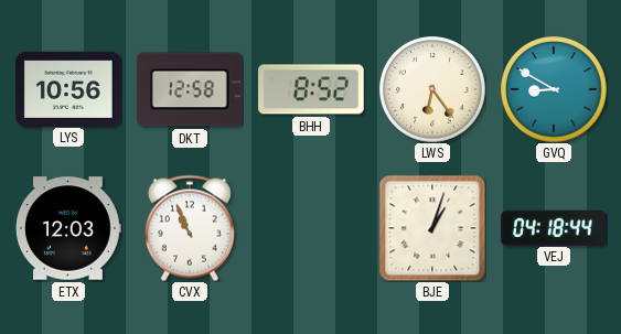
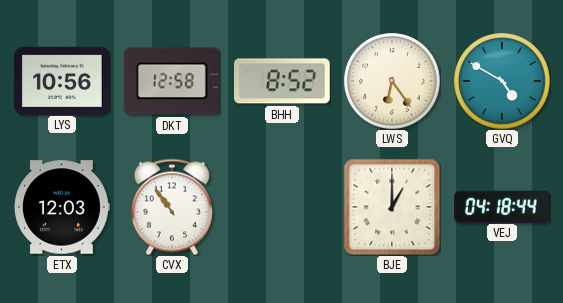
GVQ: 8:50 -> 4:50
CVX: 10:56 -> 10:54
BJE: 1:03 -> 1:00
